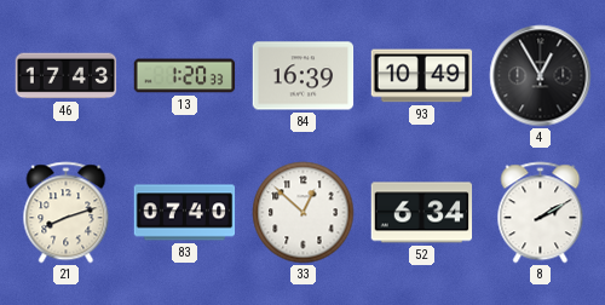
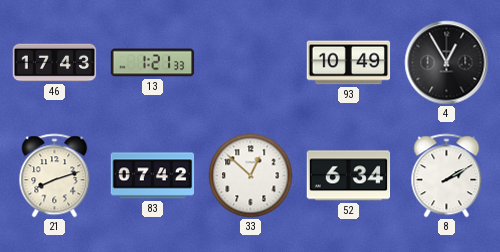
13: 1:20 -> 1:21
84: 16:39 -> none
83: 07:40 -> 07:42
